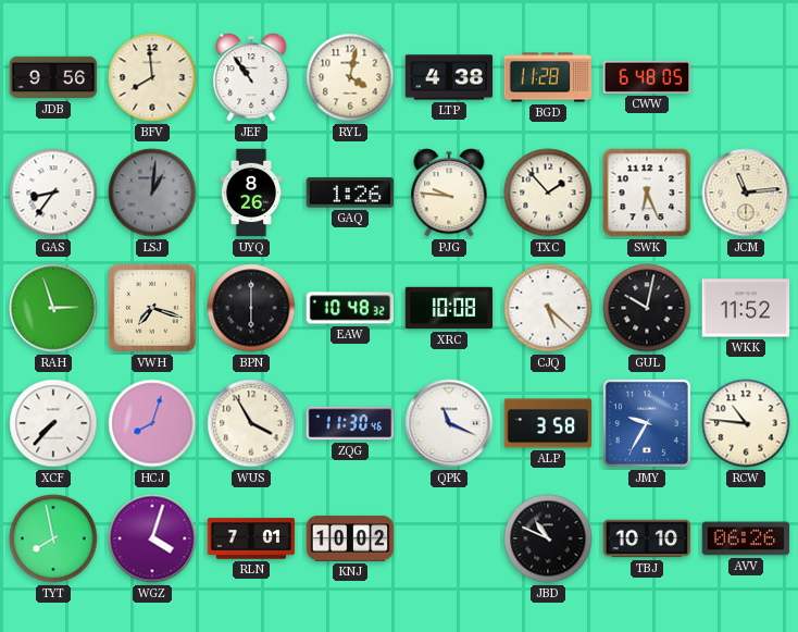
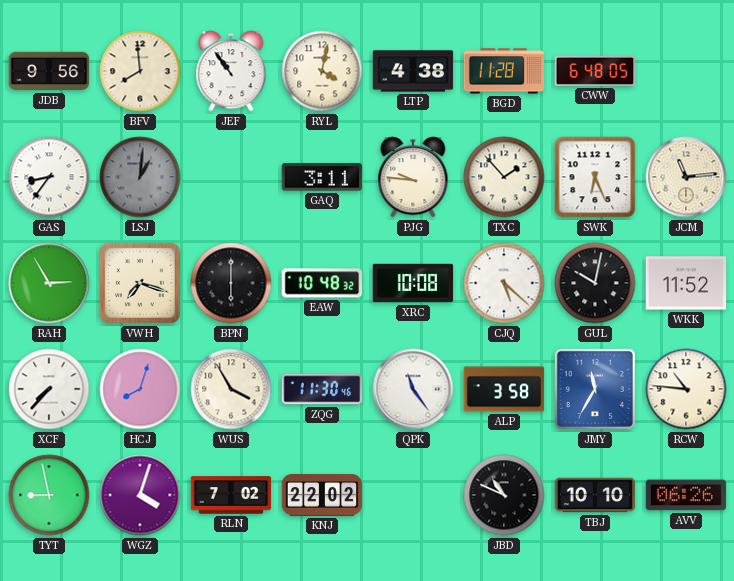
UYQ: 8:26 -> none
GAQ: 1:26 -> 3:11
RAH: 2:57 -> 2:55
QPK: 11:19 -> 11:24
JMY: 9:35 -> 11:35
TYT: 7:58 -> 8:58
RLN: 7:01 -> 7:02
KNJ: 10:02 -> 22:02
